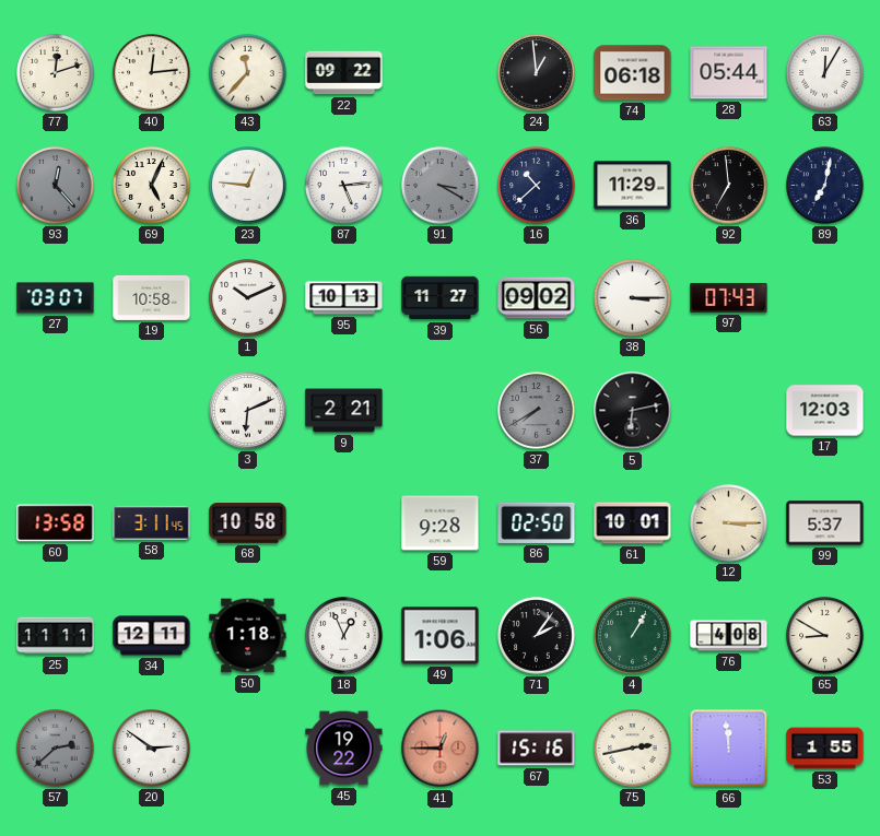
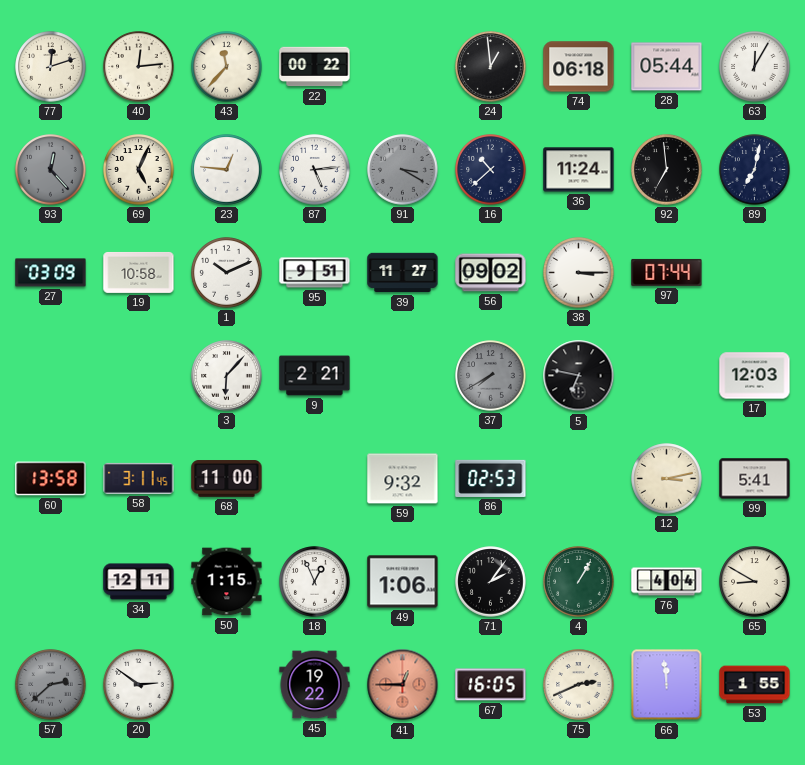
22: 09:22 -> 00:22
36: 11:29 -> 11:24
27: 03:07 -> 03:09
95: 10:13 -> 9:51
97: 07:43 -> 07:44
3: 6:11 -> 6:07
5: 6:13 -> 6:47
68: 10:58 -> 11:00
59: 9:28 -> 9:32
86: 02:50 -> 02:53
61: 10:01 -> none
12: 3:15 -> 3:13
99: 5:37 -> 5:41
25: 11:11 -> none
50: 1:18 -> 1:15
76: 4:08 -> 4:04
67: 15:16 -> 16:05
75: 2:43 -> 2:41
